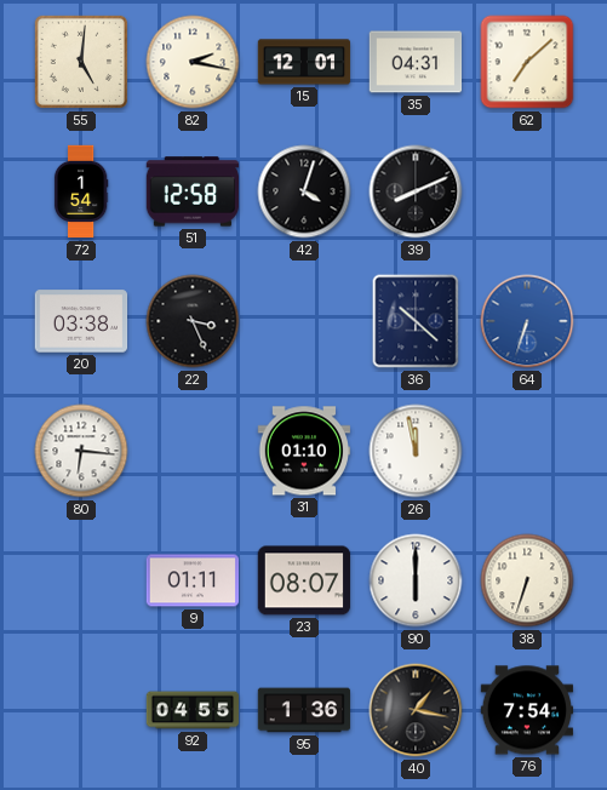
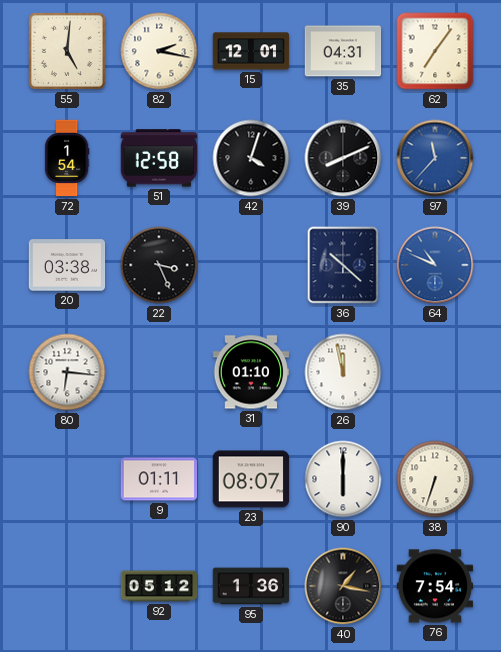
62: 7:08 -> 7:06
97: none -> 11:37
64: 6:33 -> 10:49
92: 04:55 -> 05:12
